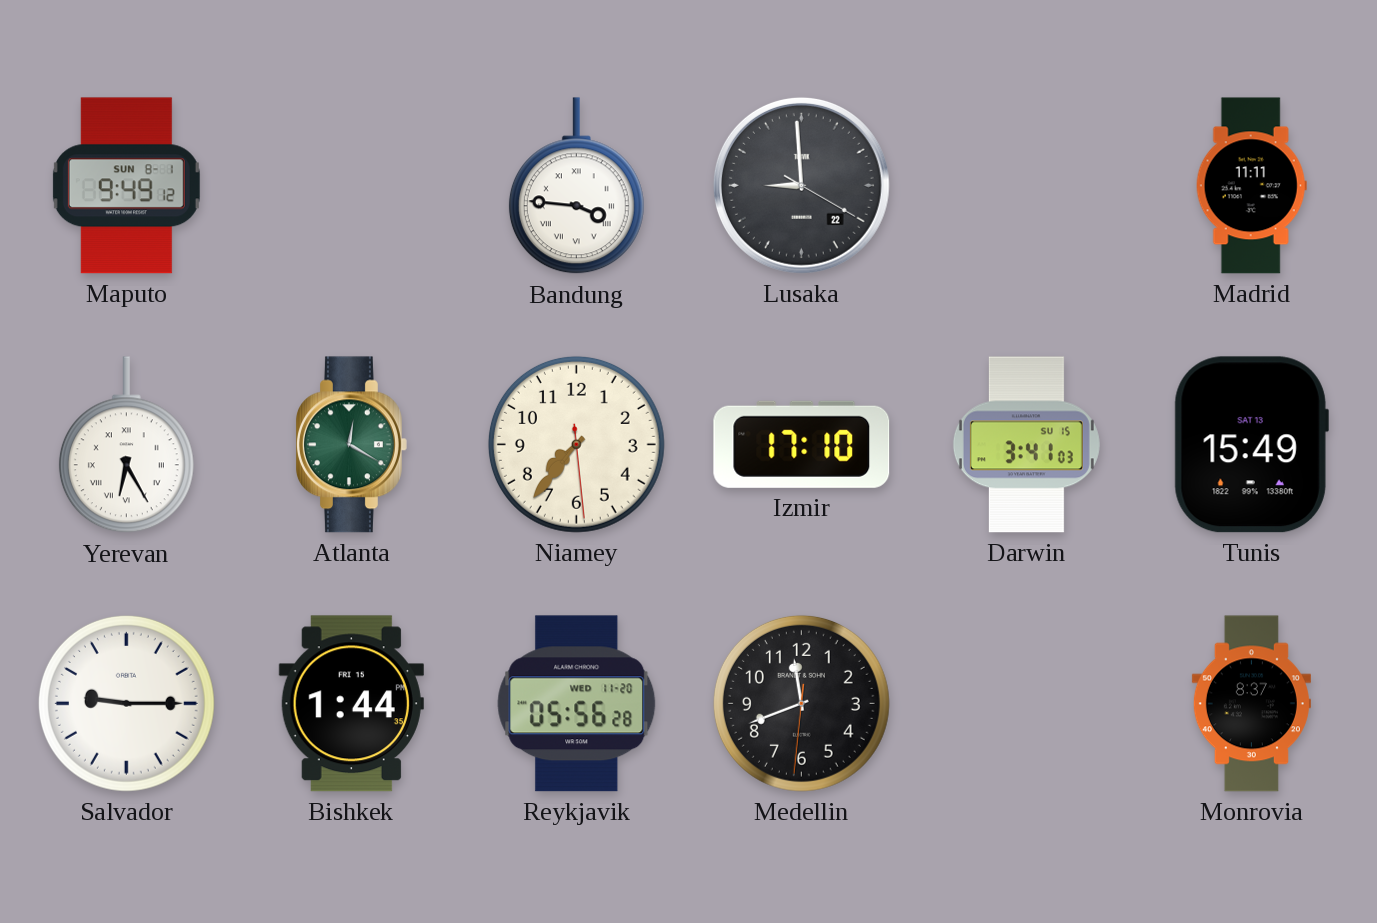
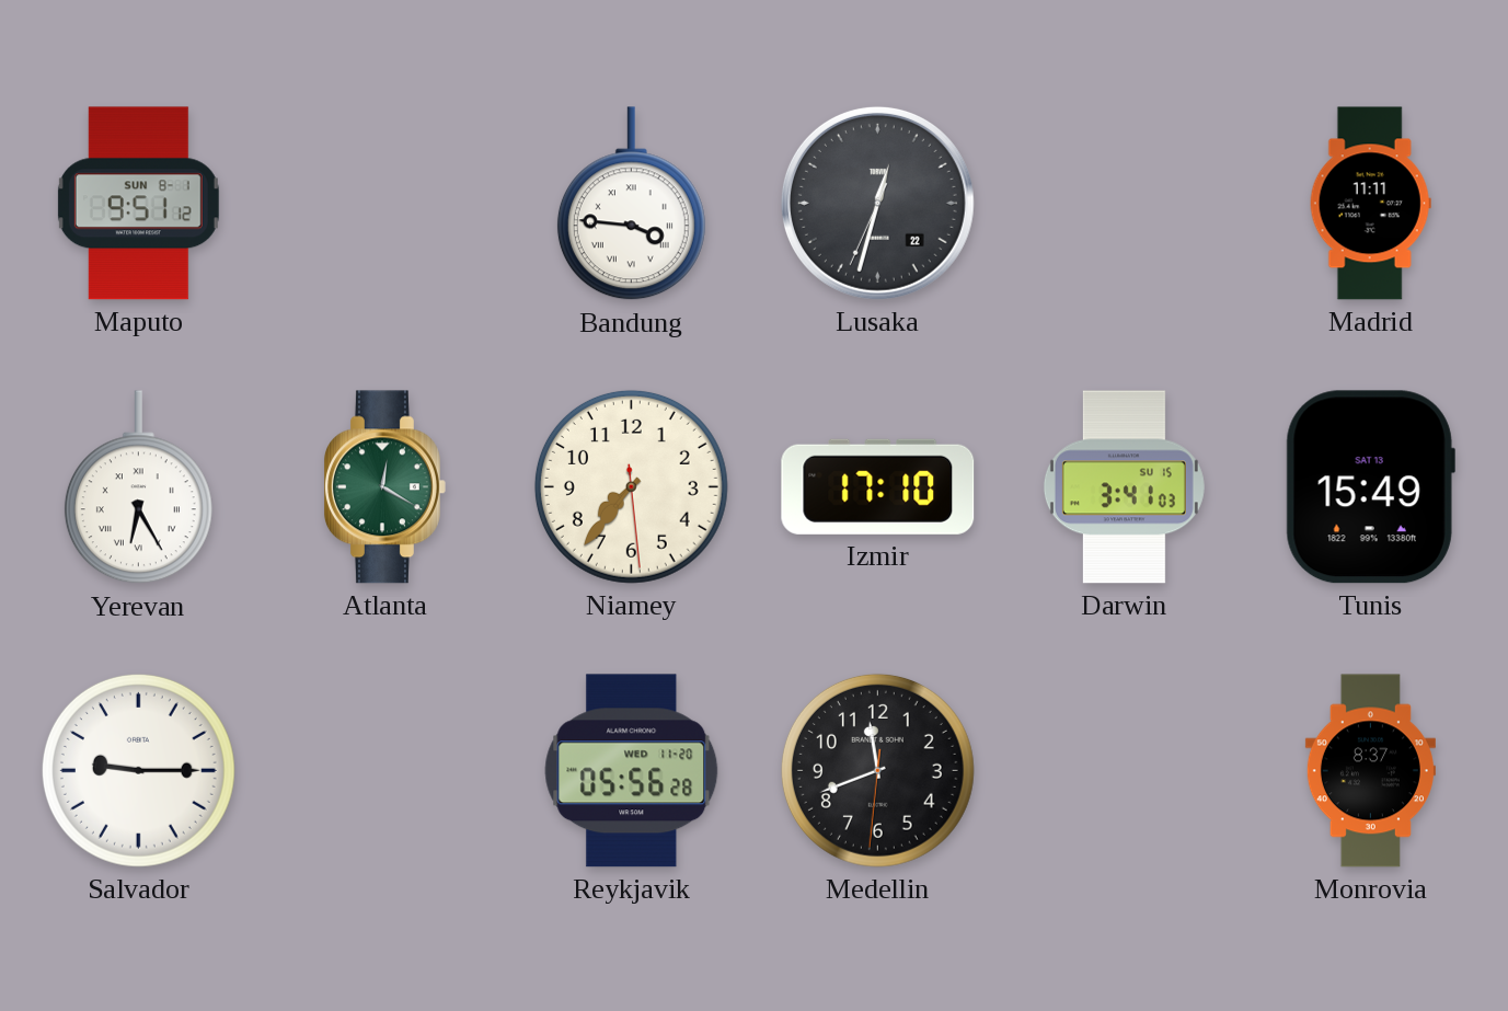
Maputo: 9:49 -> 9:51
Lusaka: 8:59 -> 12:32
Bishkek: 1:44 -> none
